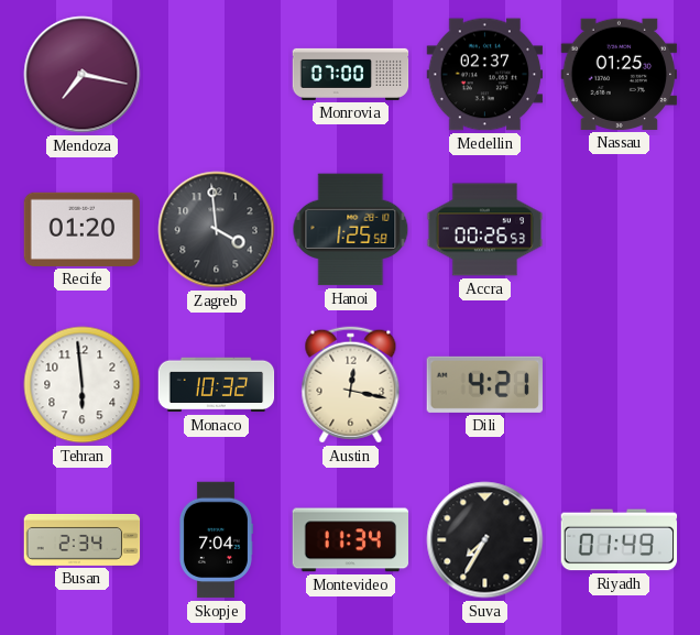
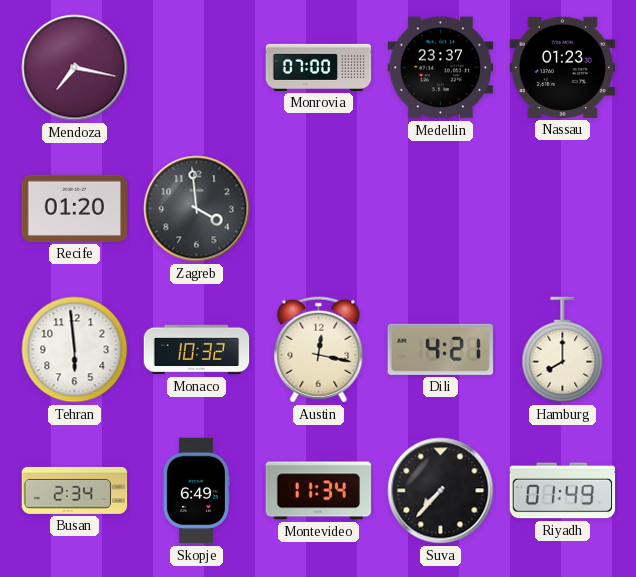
Medellin: 02:37 -> 23:37
Nassau: 01:25 -> 01:23
Hanoi: 1:25 -> none
Accra: 00:26 -> none
Hamburg: none -> 8:00
Skopje: 7:04 -> 6:49
Suva: 7:35 -> 7:37
